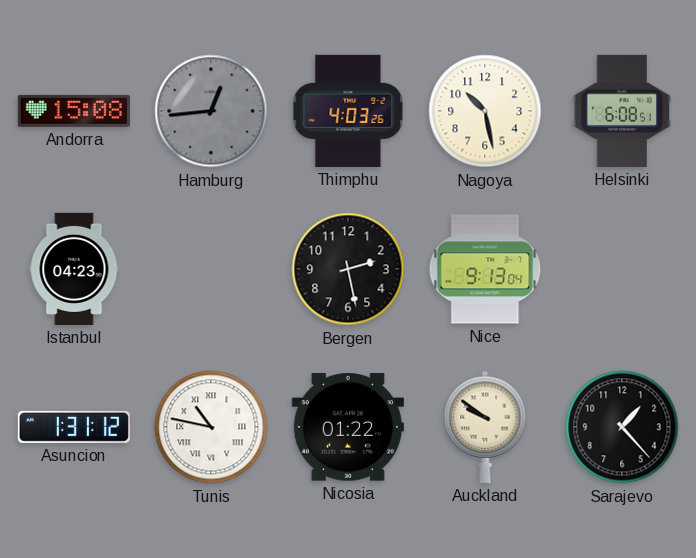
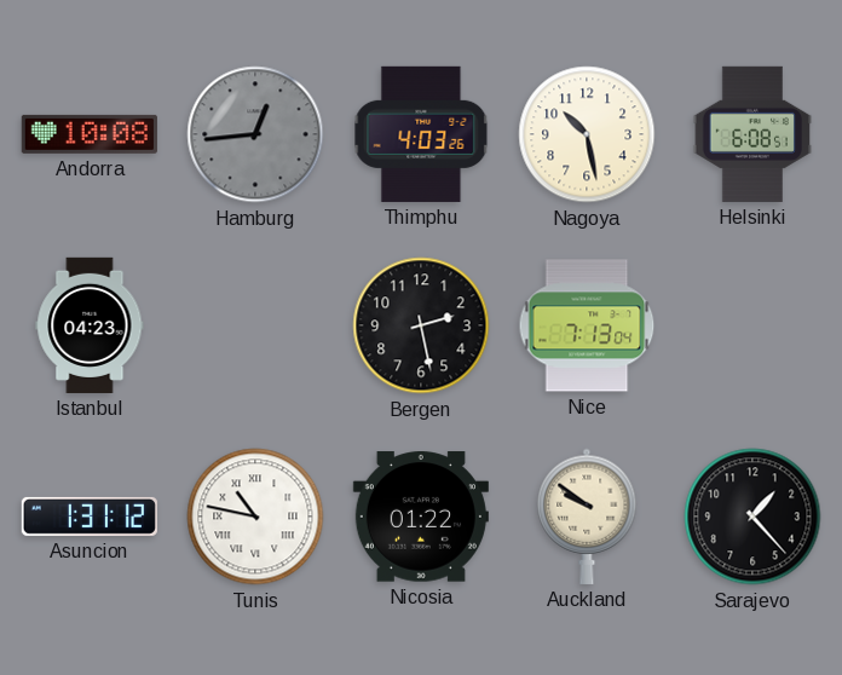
Andorra: 15:08 -> 10:08
Nice: 9:13 -> 7:13
